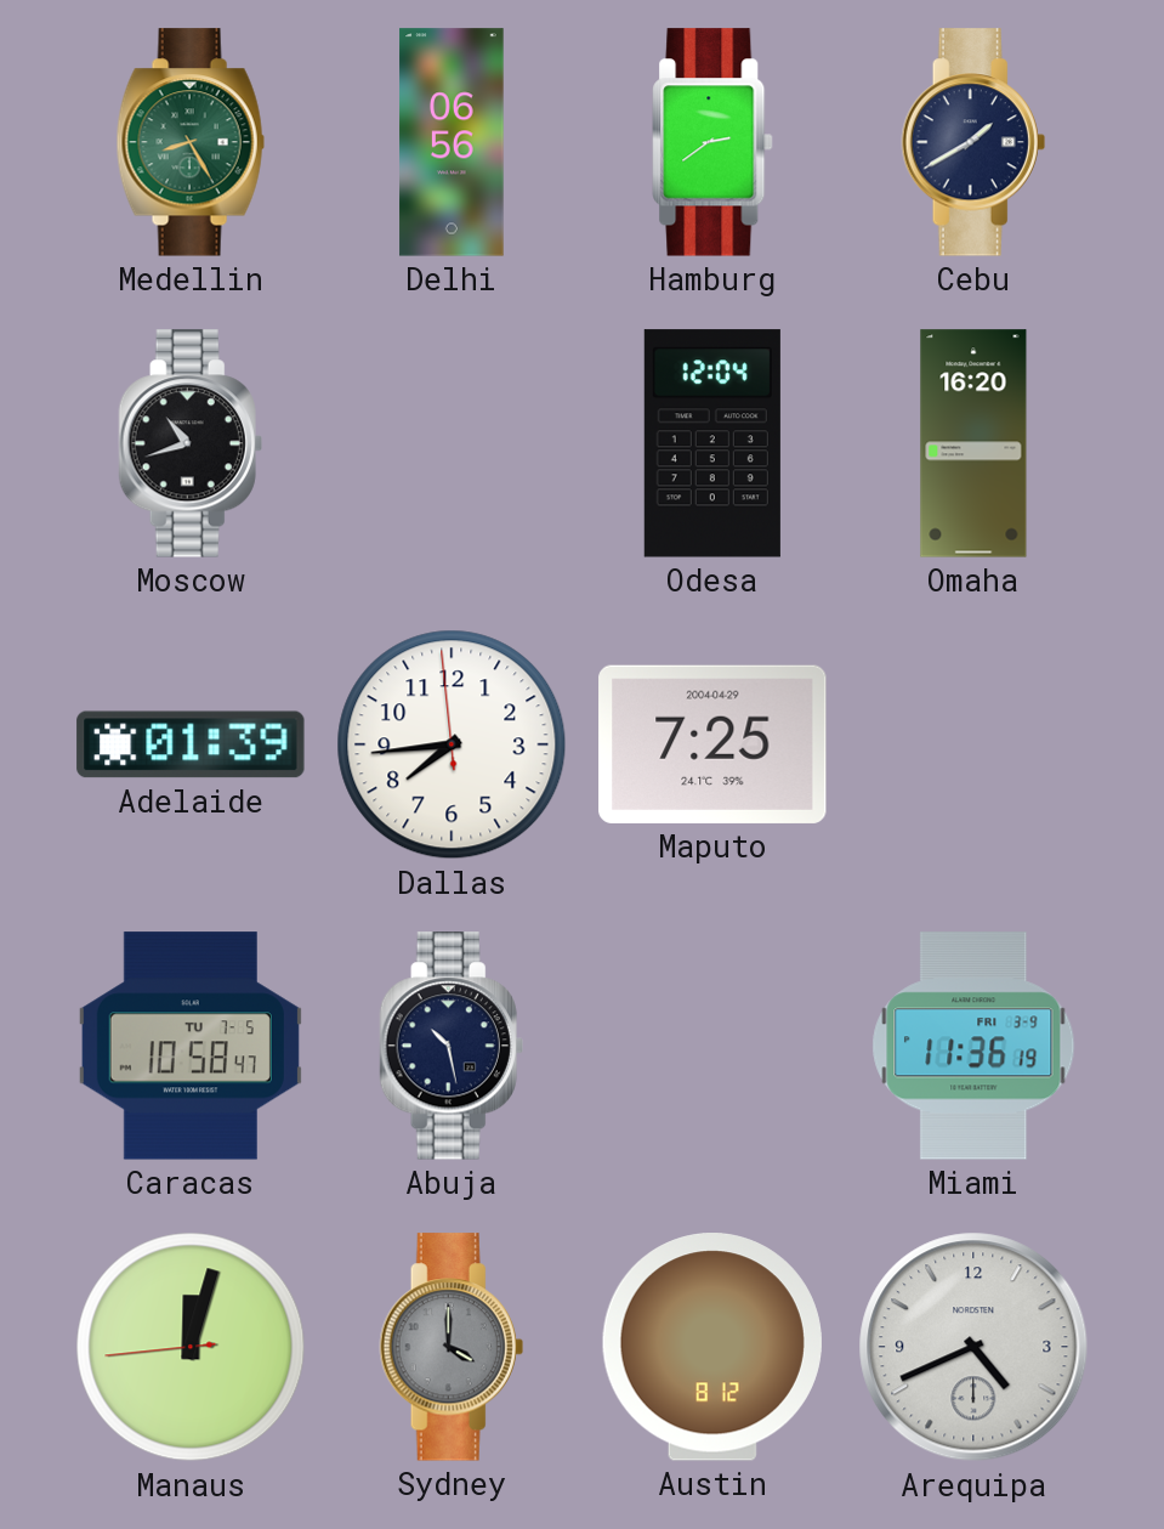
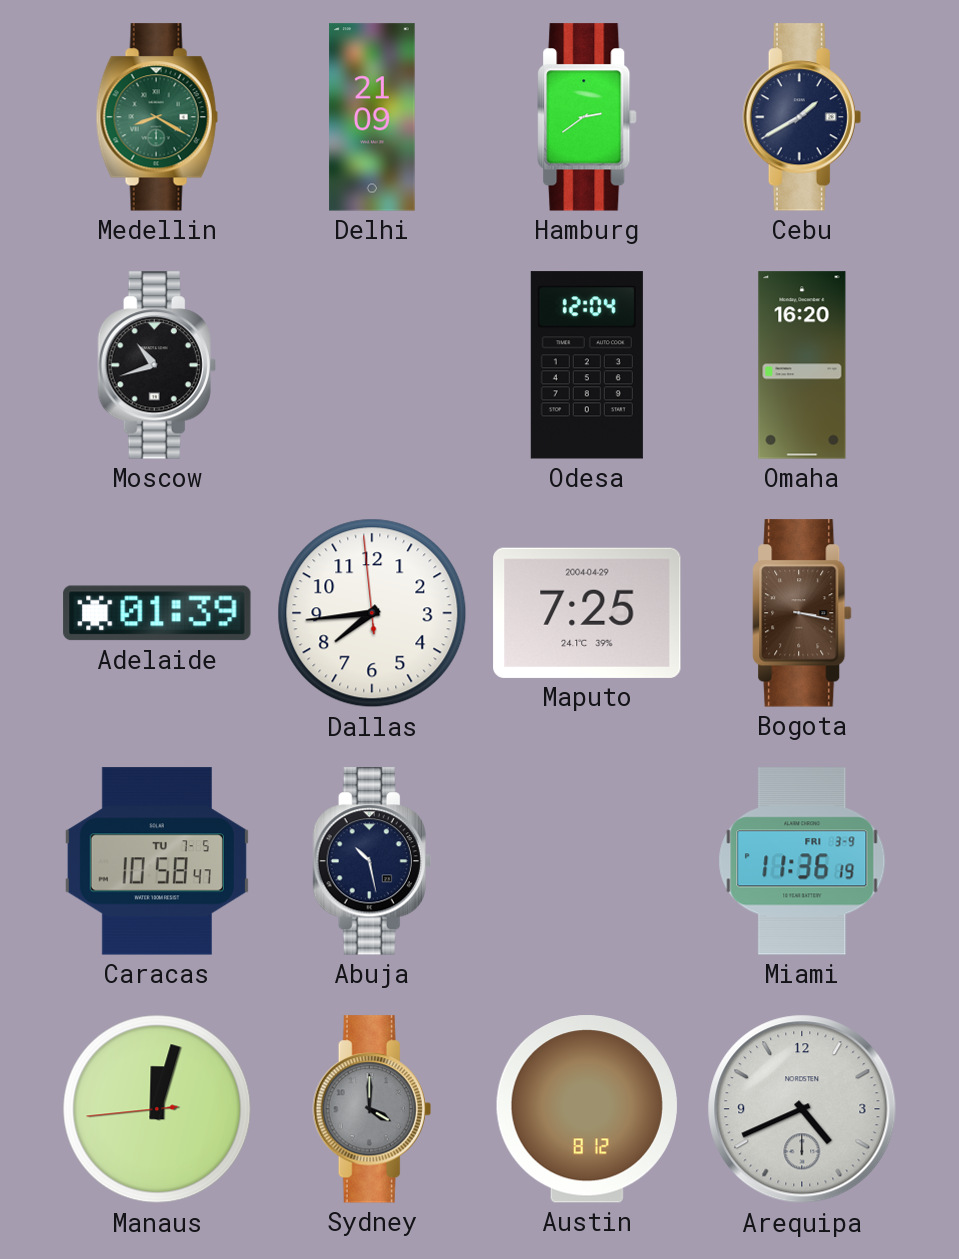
Medellin: 8:25 -> 8:20
Delhi: 06:56 -> 21:09
Bogota: none -> 3:17
